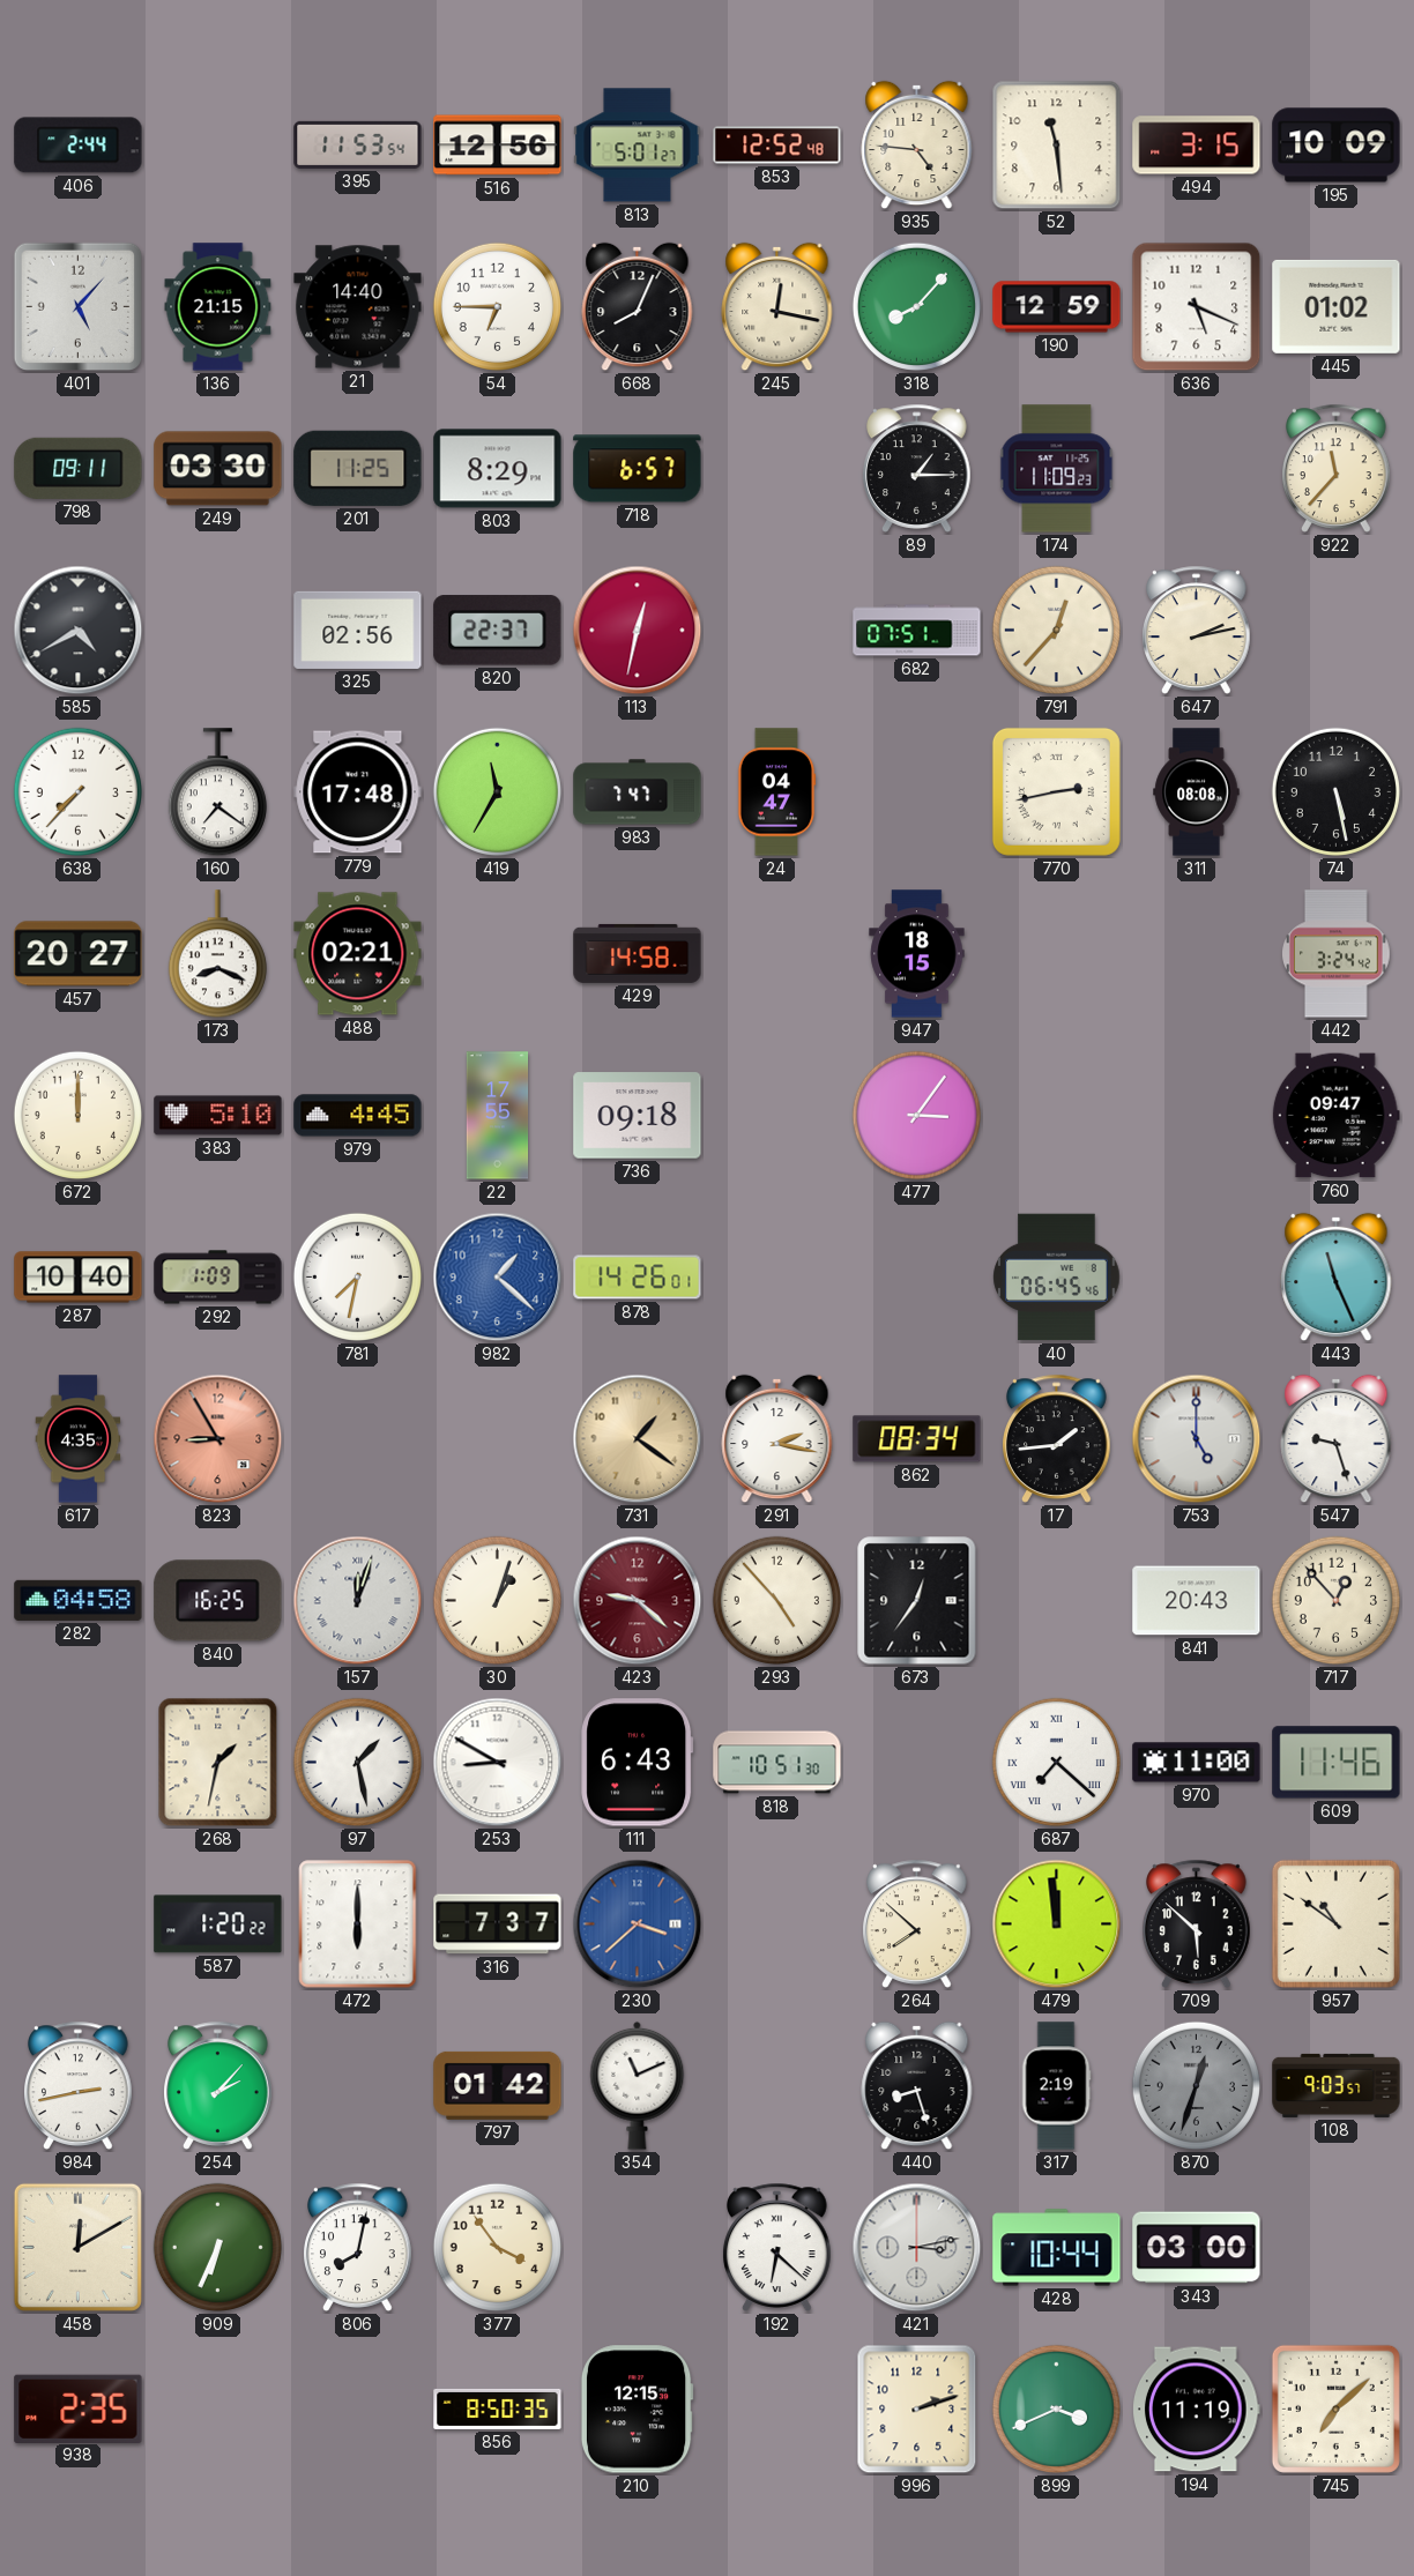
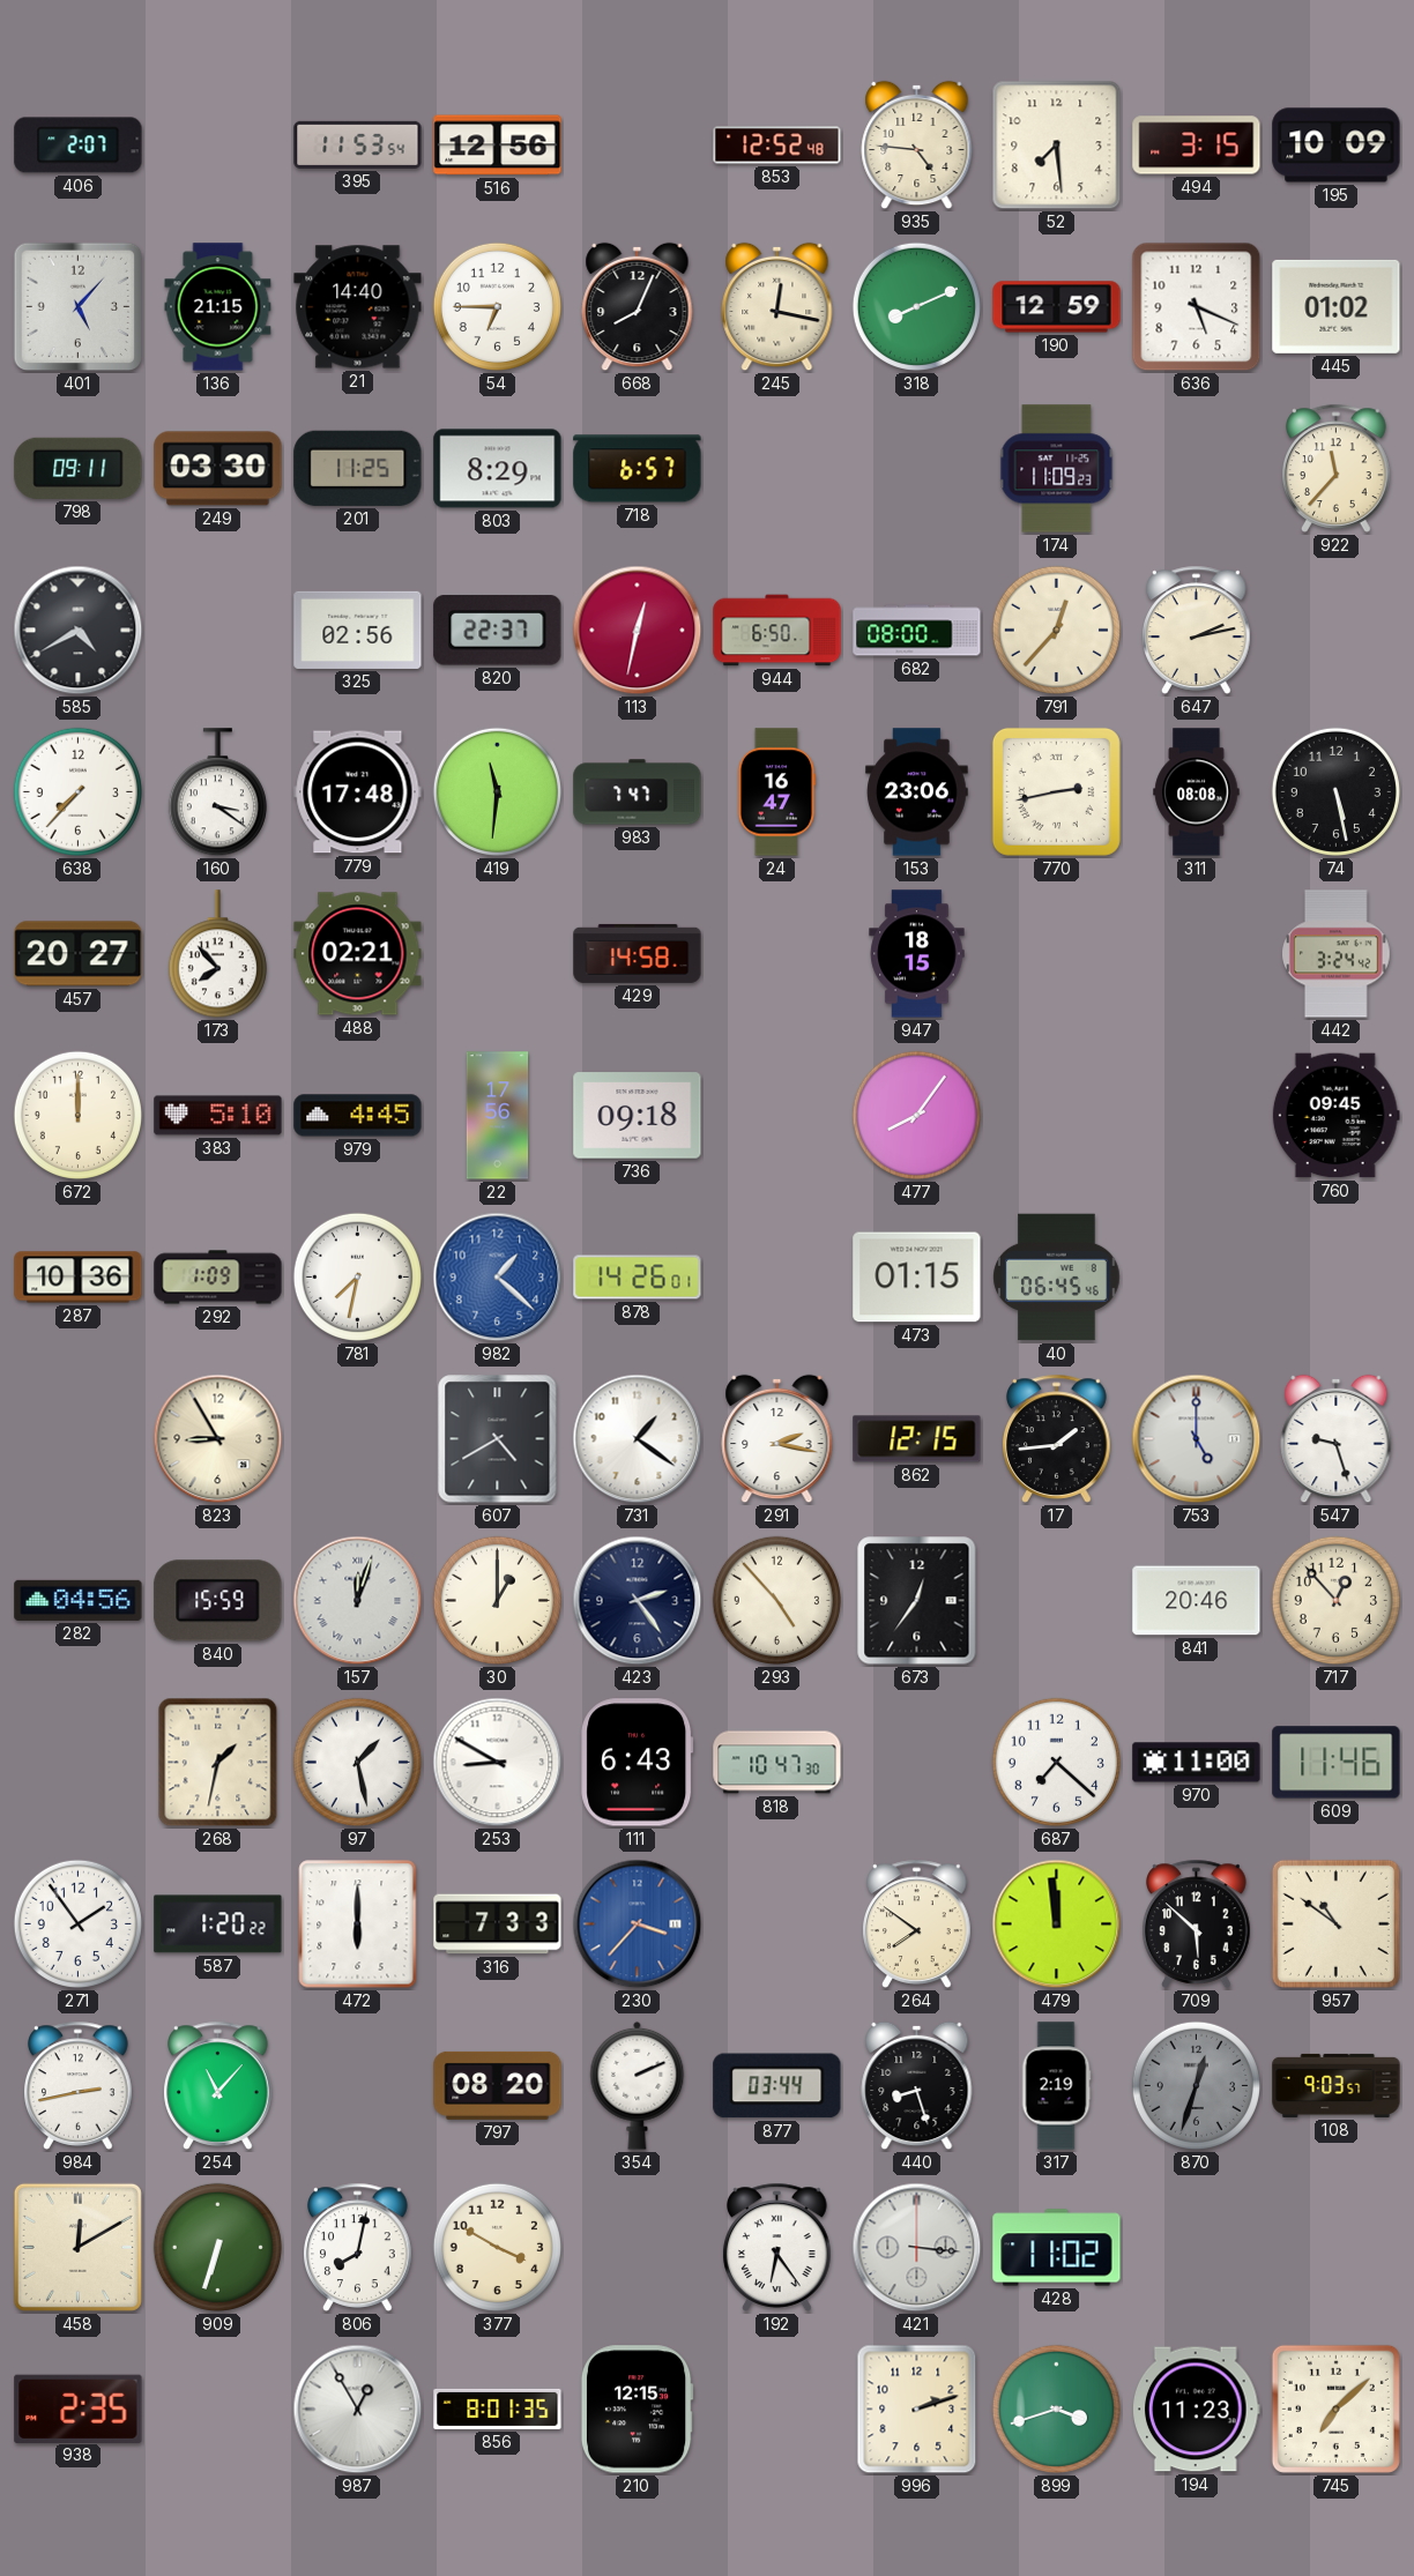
406: 2:44 -> 2:07
813: 5:01 -> none
52: 11:29 -> 7:29
318: 8:07 -> 8:11
89: 1:15 -> none
944: none -> 6:50
682: 07:51 -> 08:00
160: 7:21 -> 3:21
419: 11:35 -> 11:31
24: 04:47 -> 16:47
153: none -> 23:06
173: 8:19 -> 7:53
22: 17:55 -> 17:56
477: 3:06 -> 8:06
760: 09:47 -> 09:45
287: 10:40 -> 10:36
473: none -> 01:15
443: 11:26 -> none
617: 4:35 -> none
823 dial: salmon -> cream
607: none -> 4:40
731 dial: champagne -> white
862: 08:34 -> 12:15
282: 04:58 -> 04:56
840: 16:25 -> 15:59
30: 1:03 -> 1:00
423: 9:22 -> 2:24
423 dial: burgundy -> navy
841: 20:43 -> 20:46
818: 10:51 -> 10:47
687 numerals: Roman -> Arabic
271: none -> 1:54
316: 7:37 -> 7:33
230: 3:38 -> 3:37
264: 7:52 -> 7:51
254: 2:07 -> 11:07
797: 01:42 -> 08:20
354: 11:11 -> 2:11
877: none -> 03:44
909: 6:34 -> 6:33
377: 3:54 -> 3:50
192: 6:22 -> 6:24
421: 3:13 -> 3:16
428: 10:44 -> 11:02
343: 03:00 -> none
987: none -> 12:55
856: 8:50 -> 8:01
899: 3:41 -> 3:42
194: 11:19 -> 11:23
